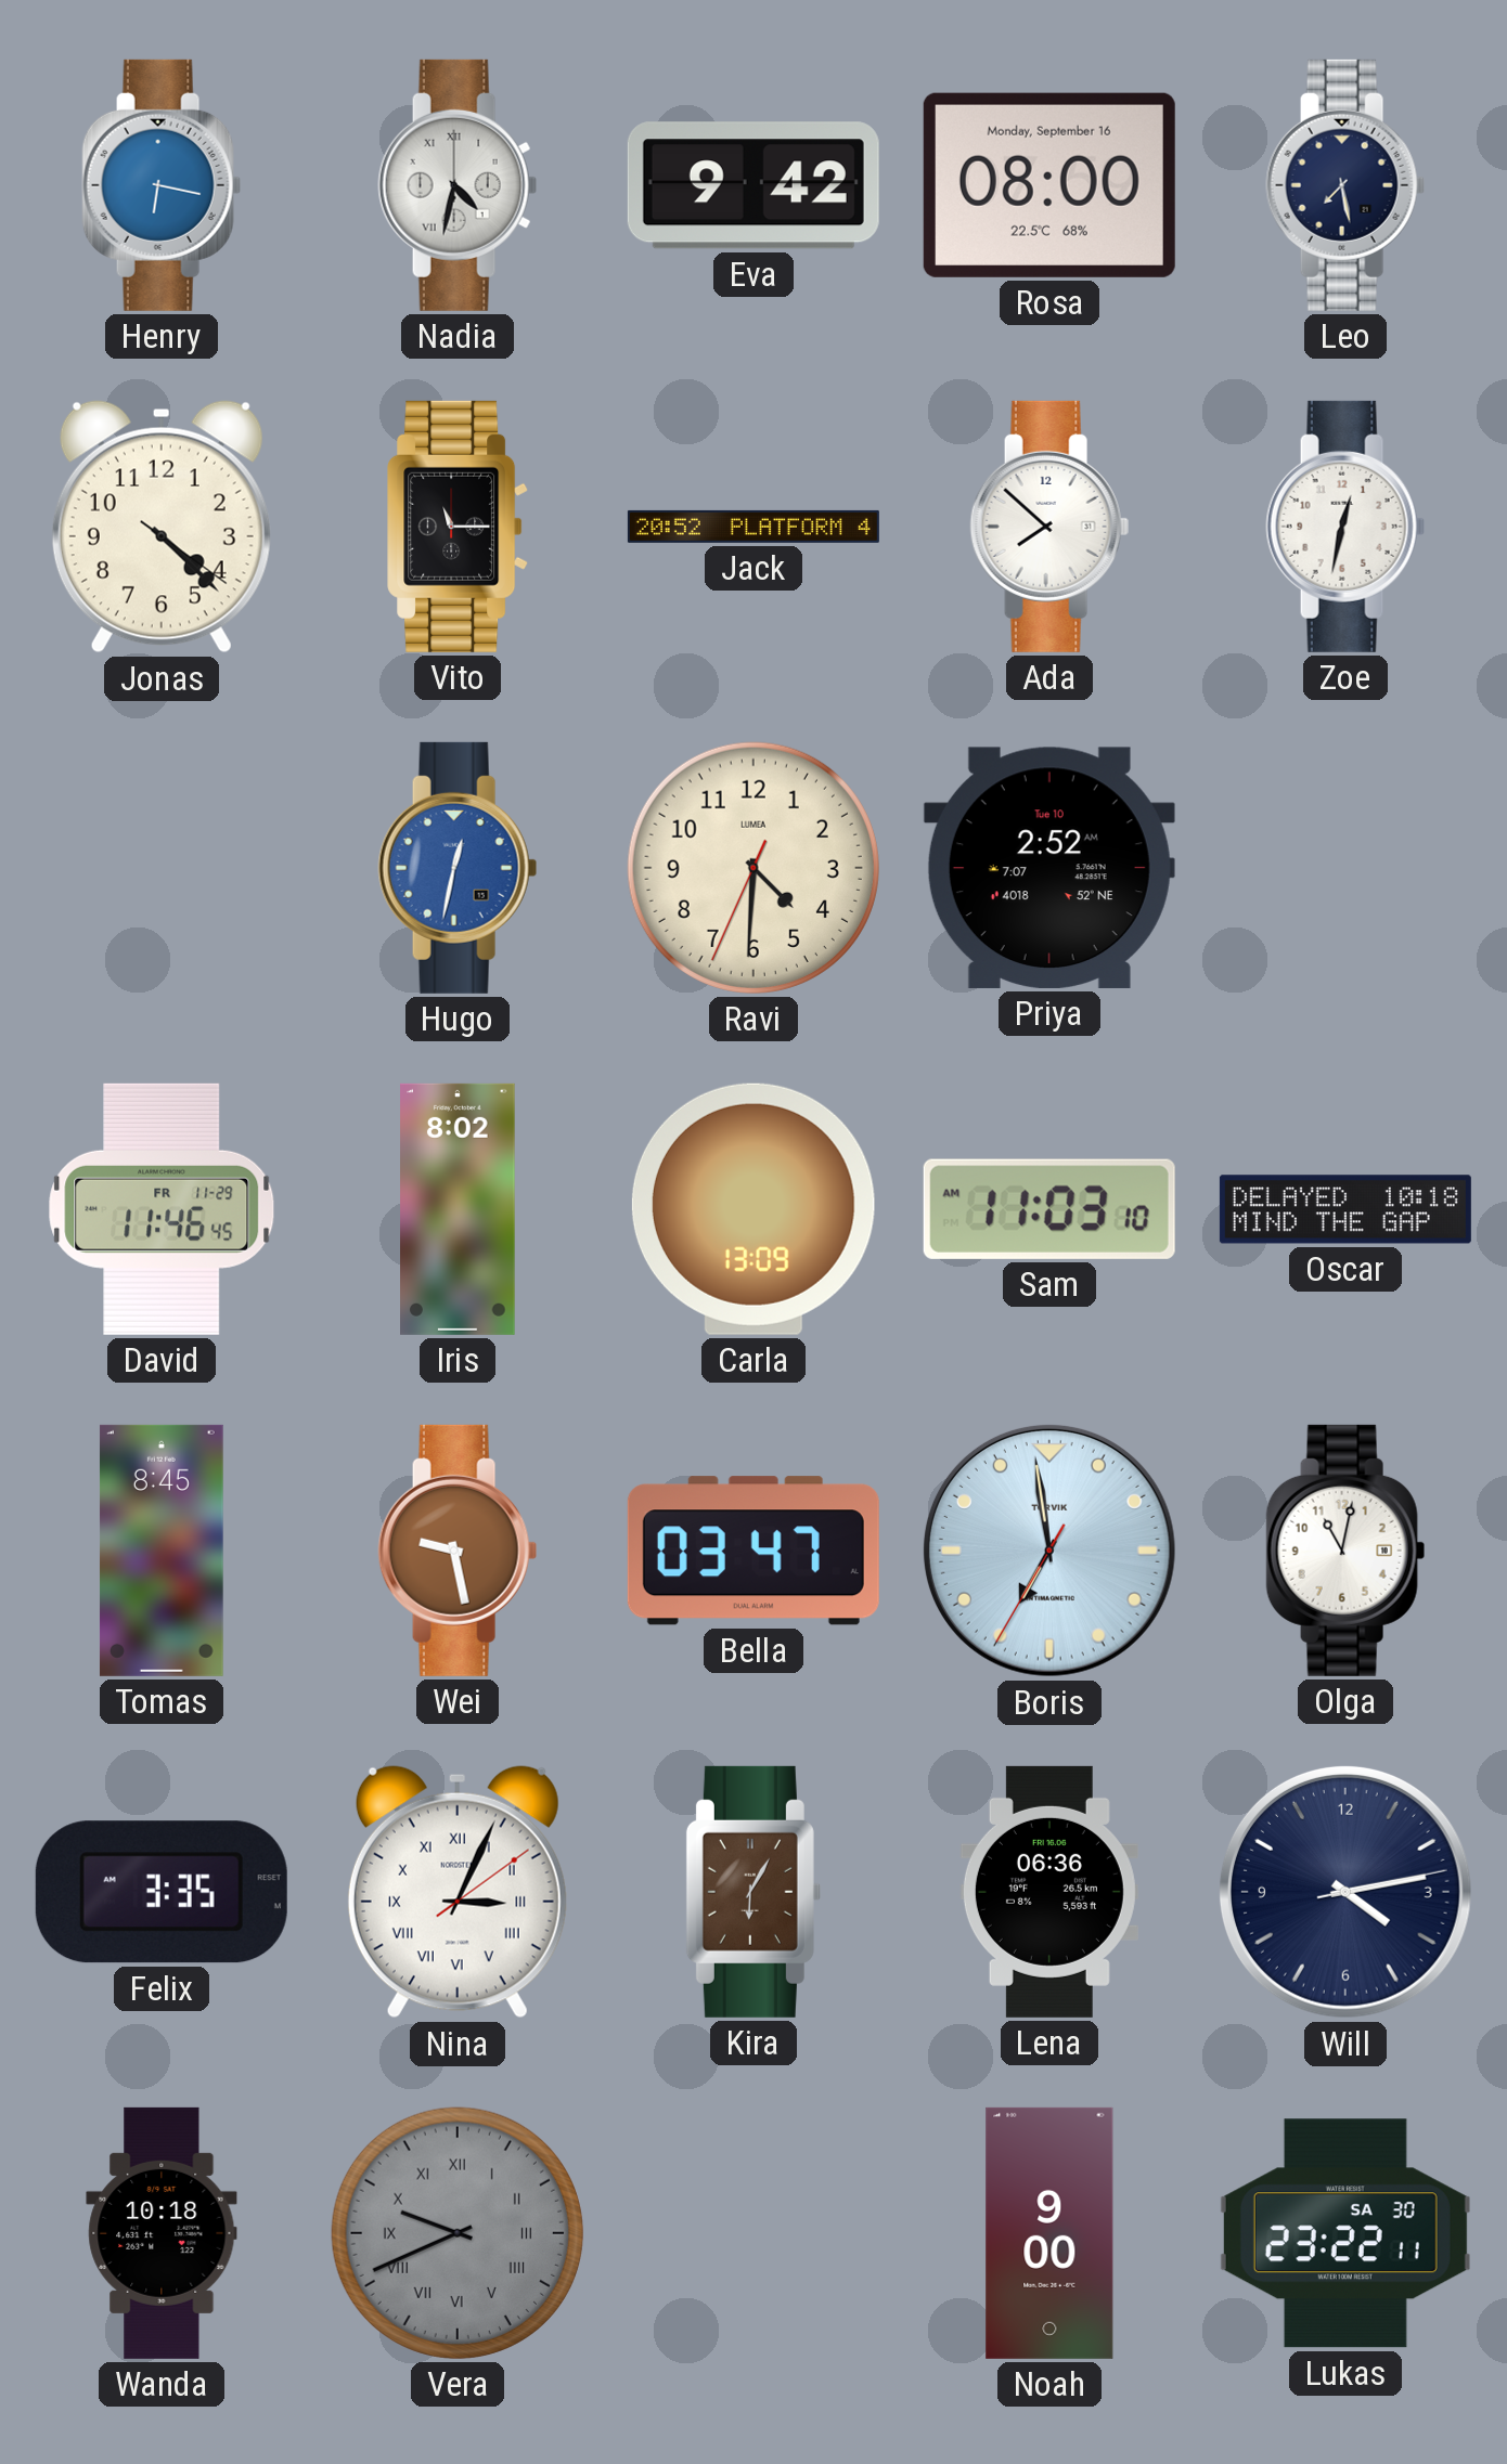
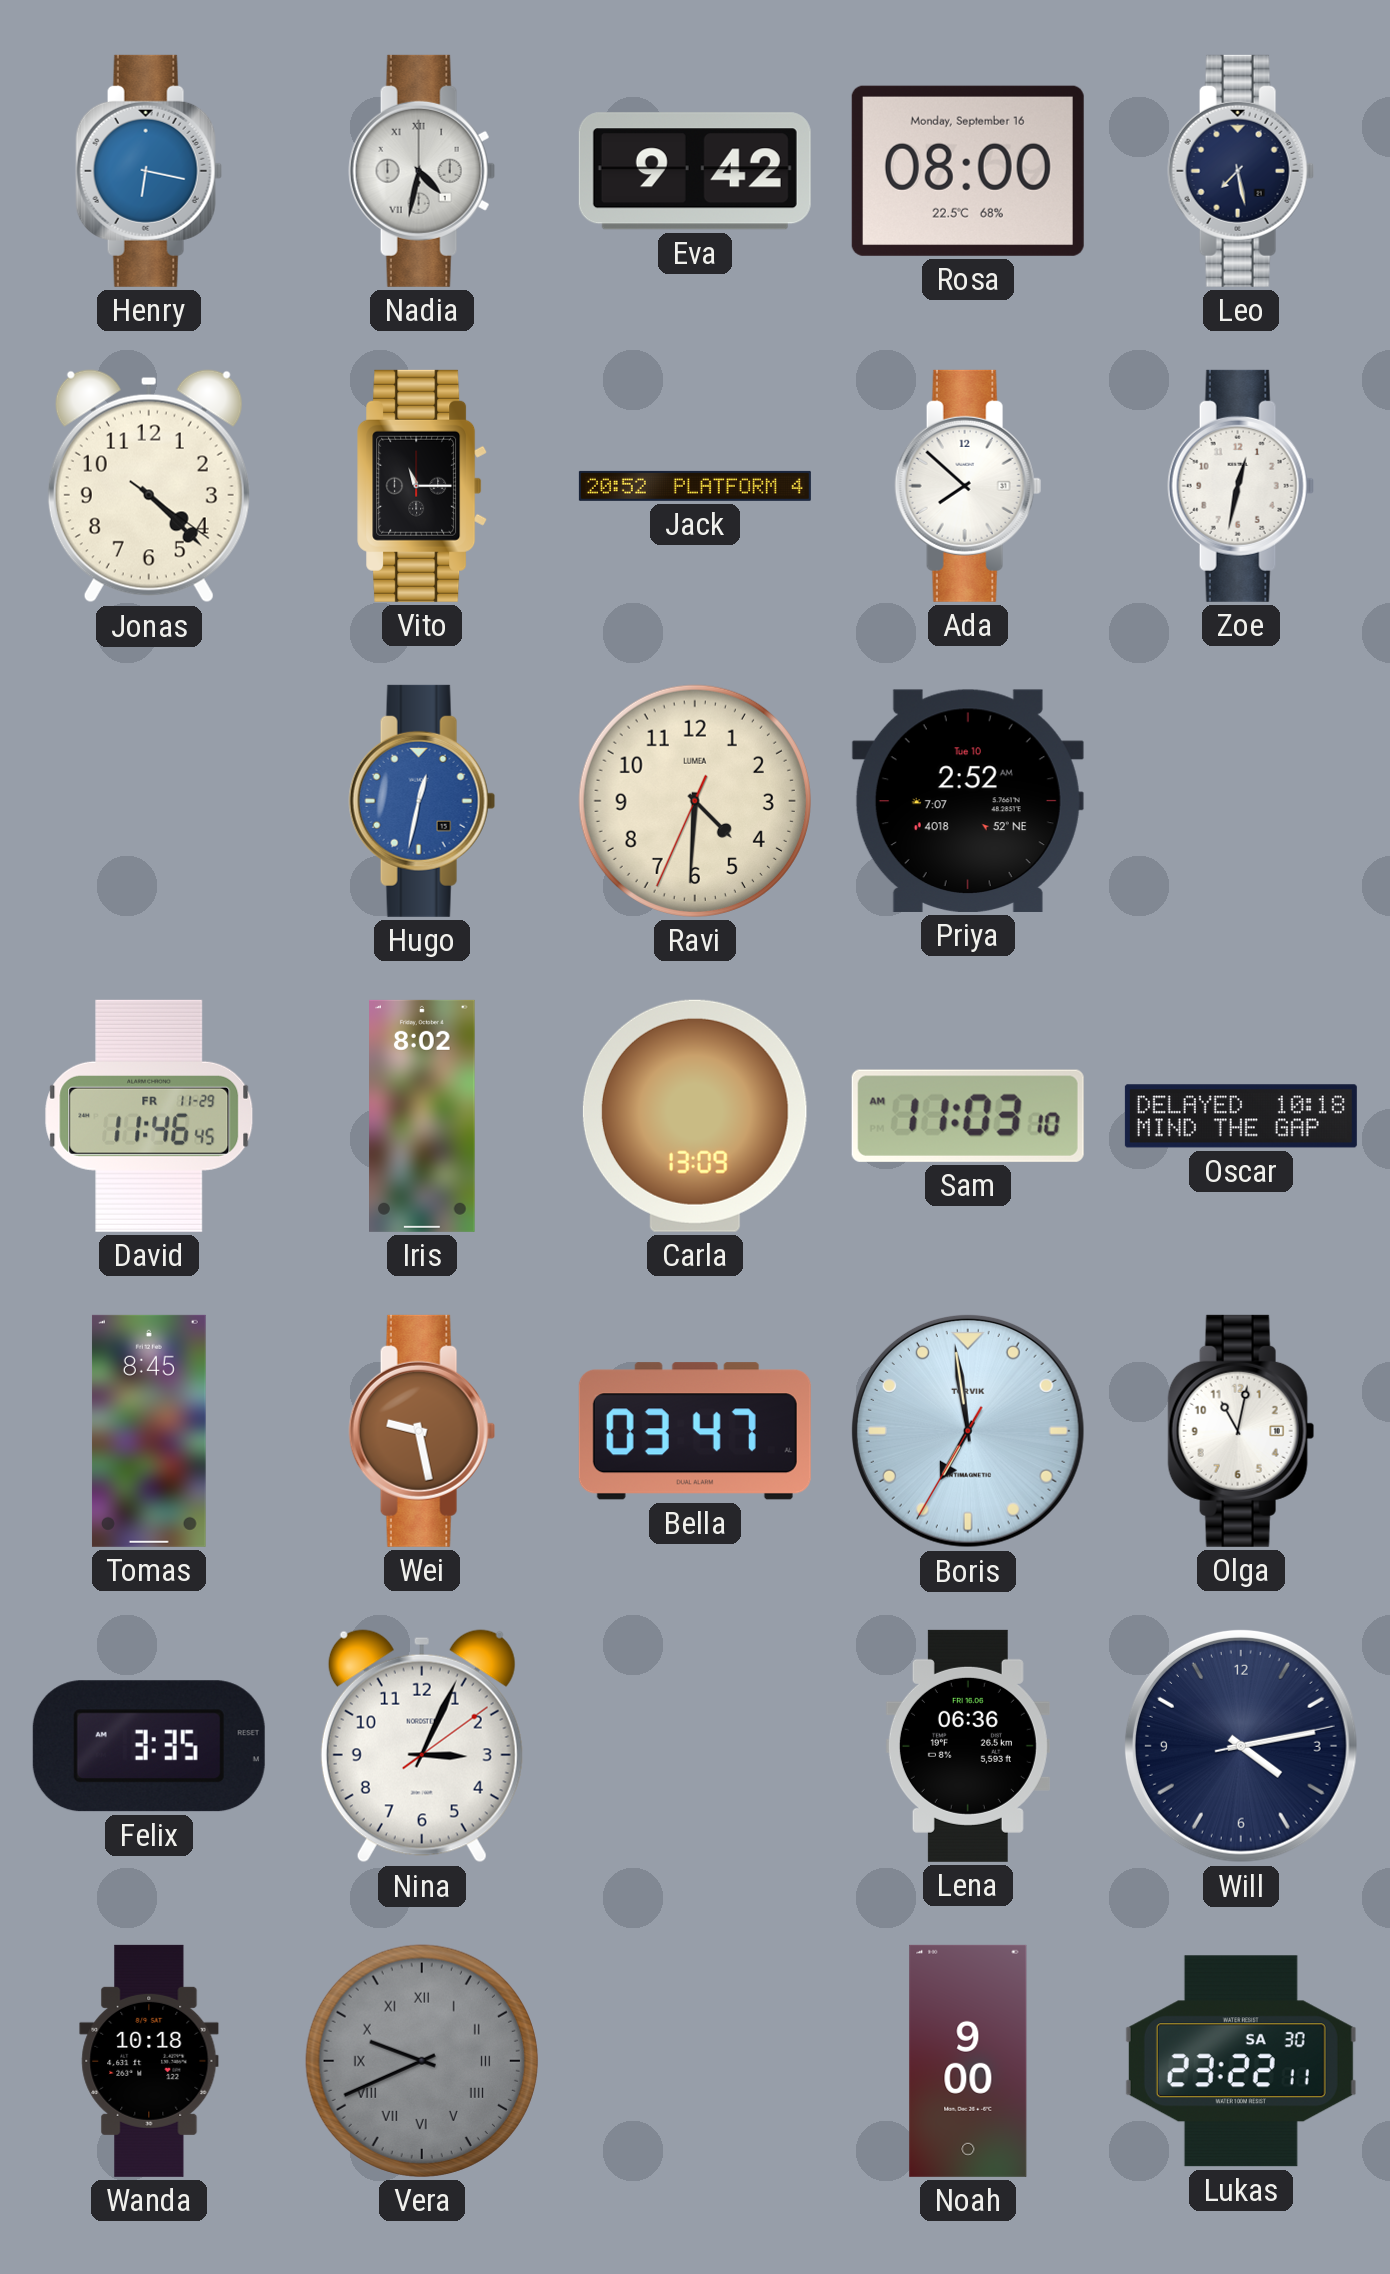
Nina numerals: Roman -> Arabic
Kira: 6:05 -> none
